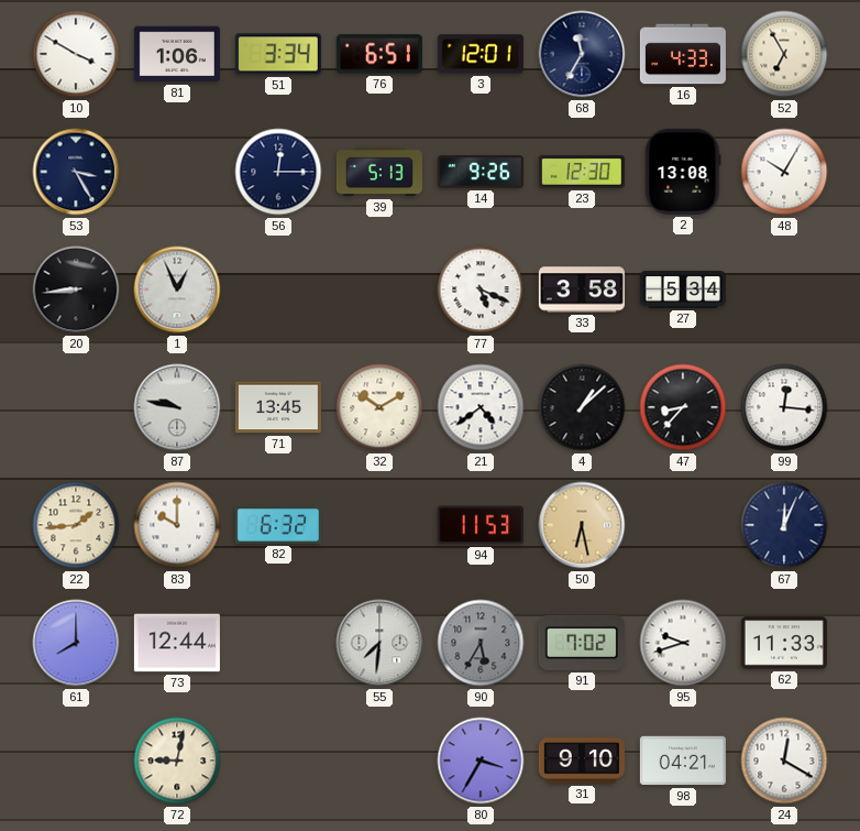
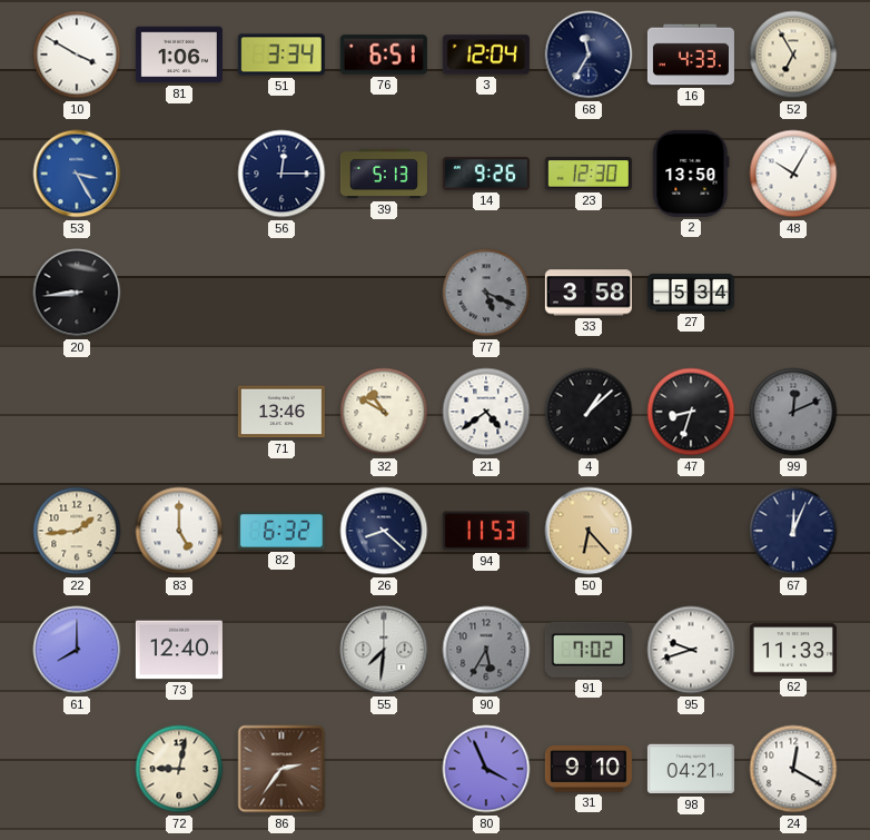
3: 12:01 -> 12:04
53 dial: navy -> blue
2: 13:08 -> 13:50
1: 12:56 -> none
77 dial: white -> grey
87: 9:47 -> none
71: 13:45 -> 13:46
32: 10:10 -> 10:50
47: 8:37 -> 8:33
99: 12:16 -> 12:11
99 dial: white -> grey
83: 10:00 -> 5:00
26: none -> 8:22
50: 6:28 -> 6:23
73: 12:44 -> 12:40
86: none -> 2:36
80: 3:35 -> 3:56
